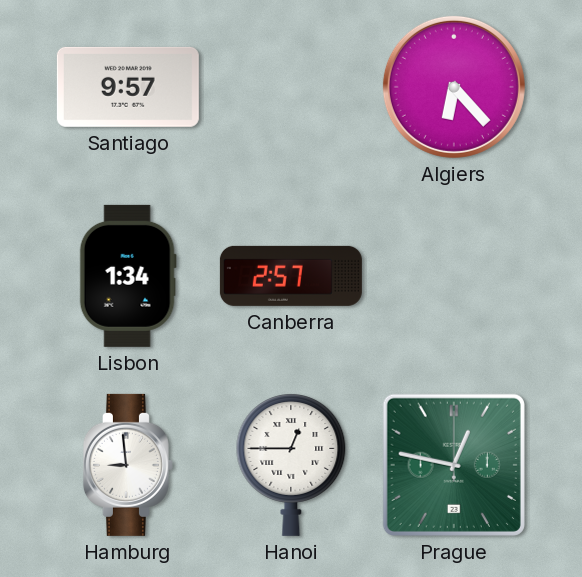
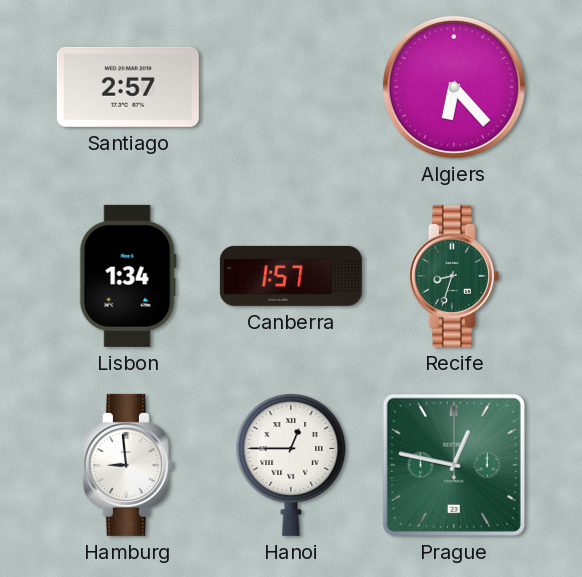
Santiago: 9:57 -> 2:57
Canberra: 2:57 -> 1:57
Recife: none -> 8:33
